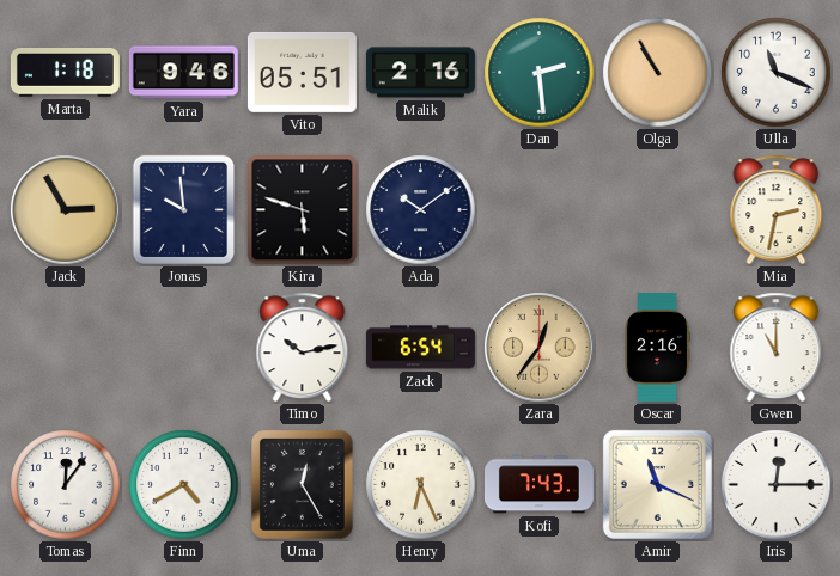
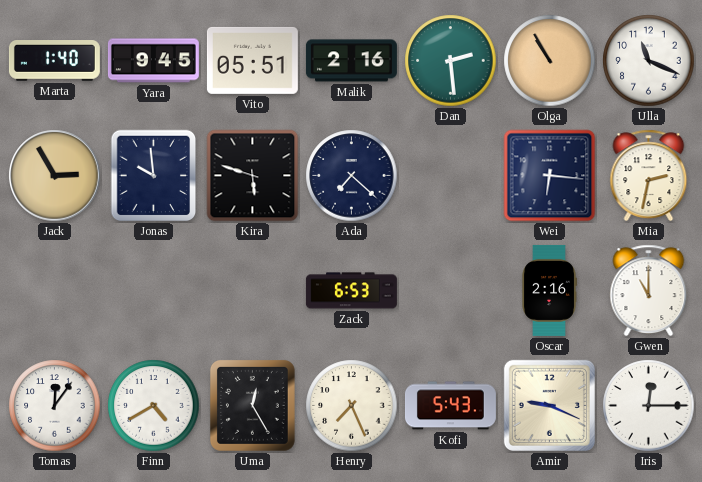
Marta: 1:18 -> 1:40
Yara: 9:46 -> 9:45
Ada: 10:09 -> 7:22
Wei: none -> 6:16
Timo: 10:13 -> none
Zack: 6:54 -> 6:53
Zara: 12:36 -> none
Henry: 6:26 -> 7:26
Kofi: 7:43 -> 5:43
Amir: 11:19 -> 9:19
